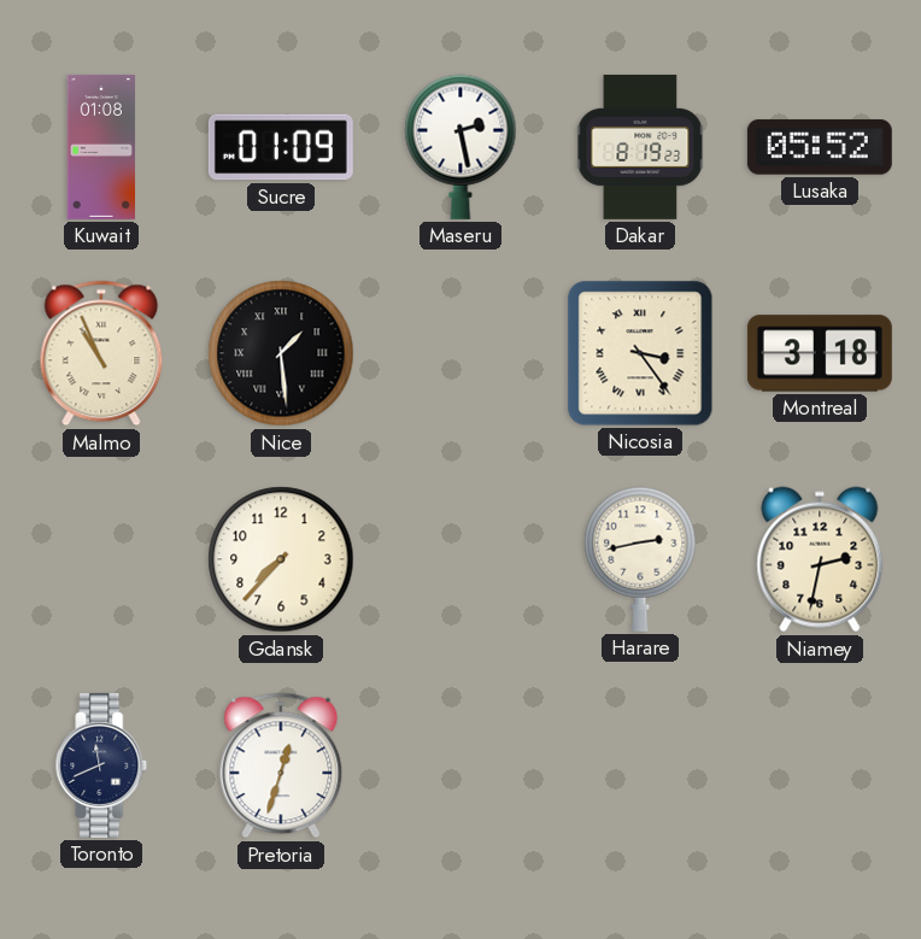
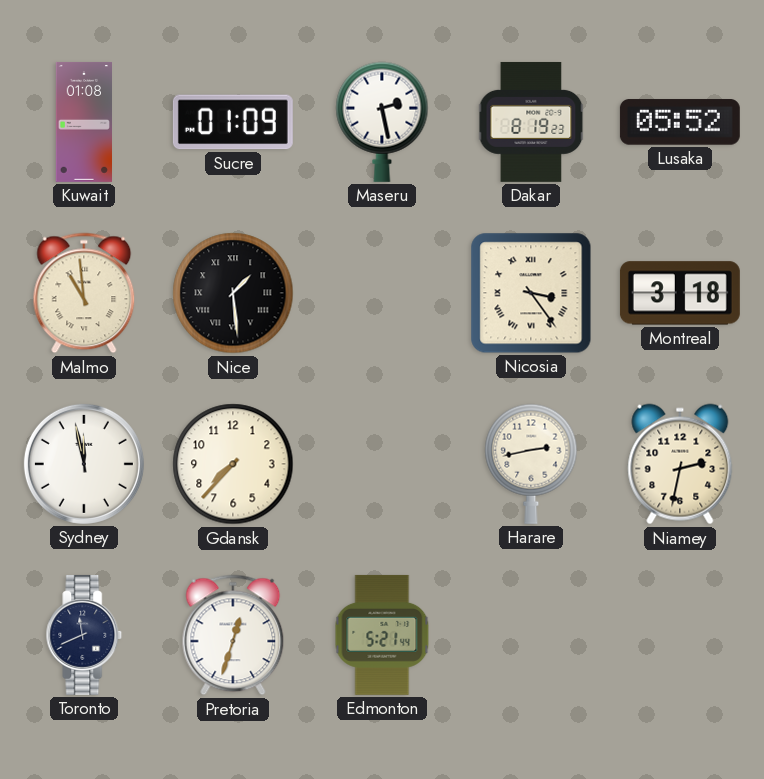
Malmo: 10:56 -> 10:59
Sydney: none -> 11:58
Edmonton: none -> 5:21
